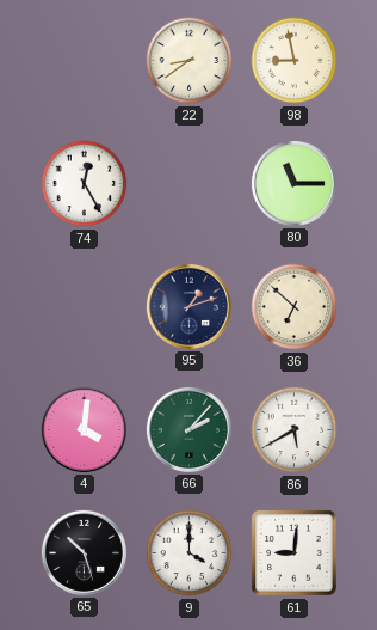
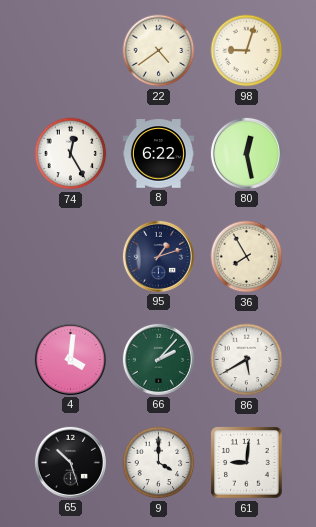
22: 8:39 -> 4:39
98: 8:58 -> 9:03
8: none -> 6:22
80: 11:15 -> 12:28
36: 6:52 -> 7:55
